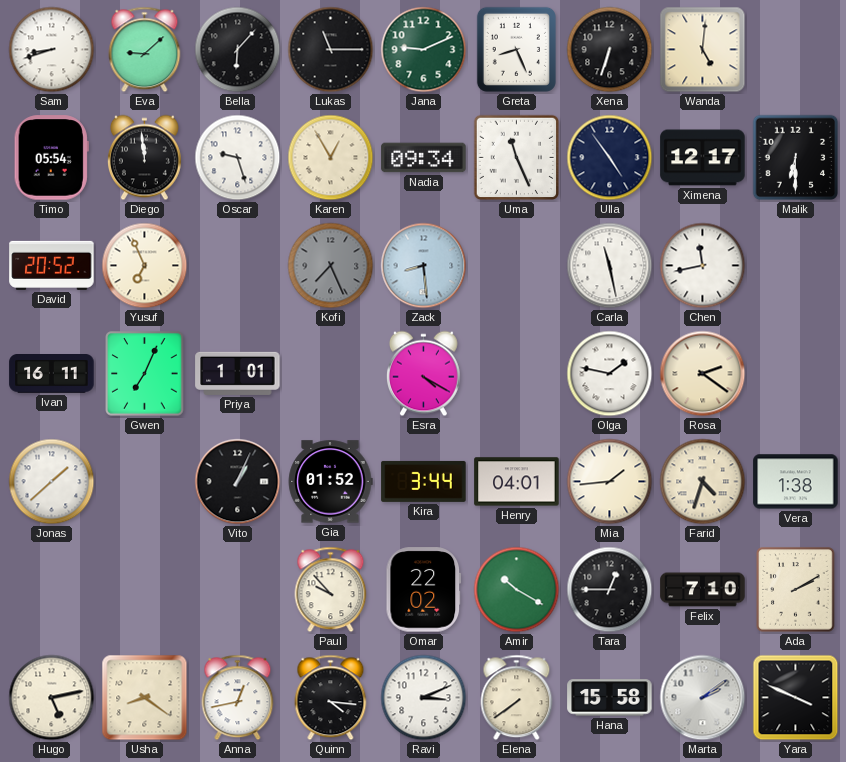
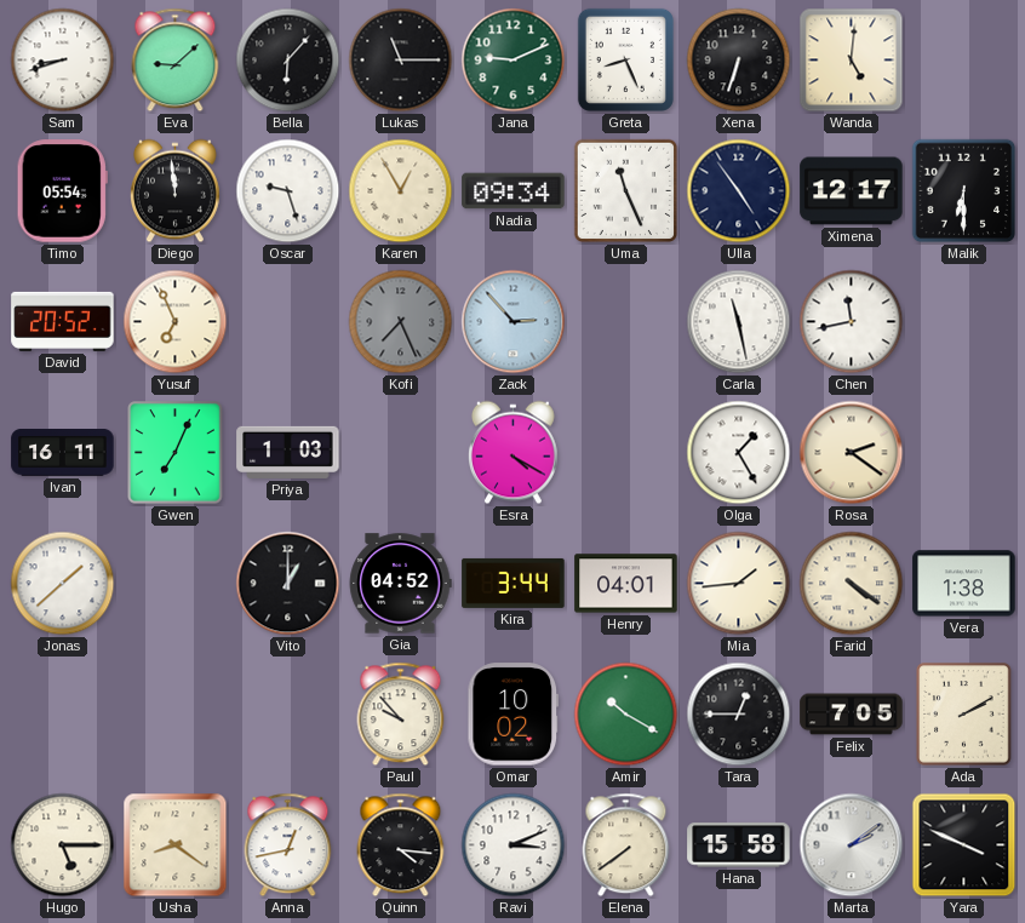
Zack: 8:29 -> 2:53
Priya: 1:01 -> 1:03
Olga: 1:47 -> 1:25
Vito: 1:04 -> 1:00
Gia: 01:52 -> 04:52
Farid: 4:33 -> 4:21
Omar: 22:02 -> 10:02
Felix: 7:10 -> 7:05
Hugo: 5:13 -> 5:15
